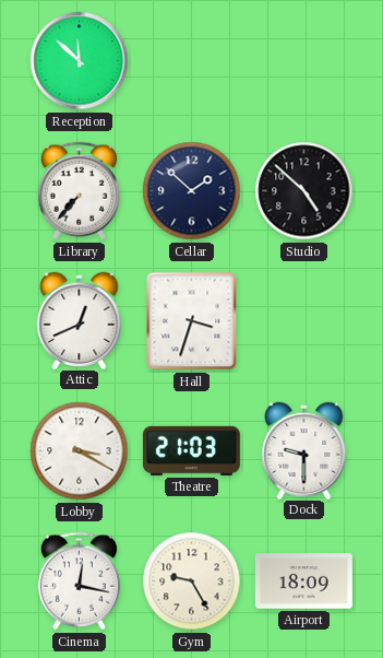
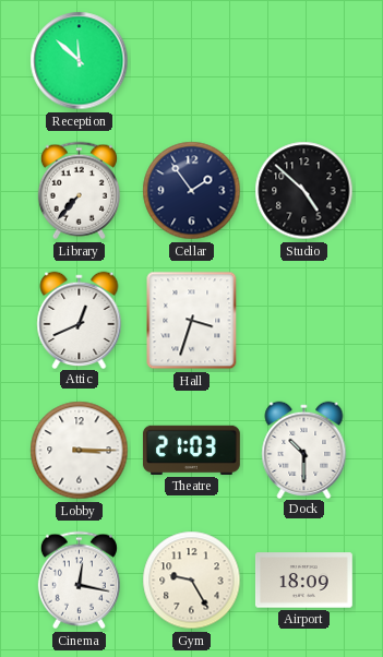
Cellar: 1:52 -> 1:54
Lobby: 3:20 -> 3:15
Dock: 9:30 -> 10:30
